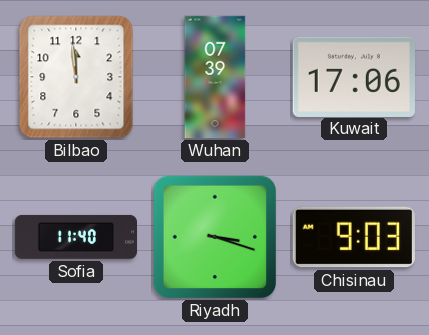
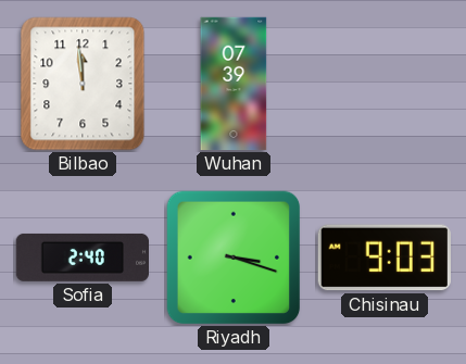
Kuwait: 17:06 -> none
Sofia: 11:40 -> 2:40
